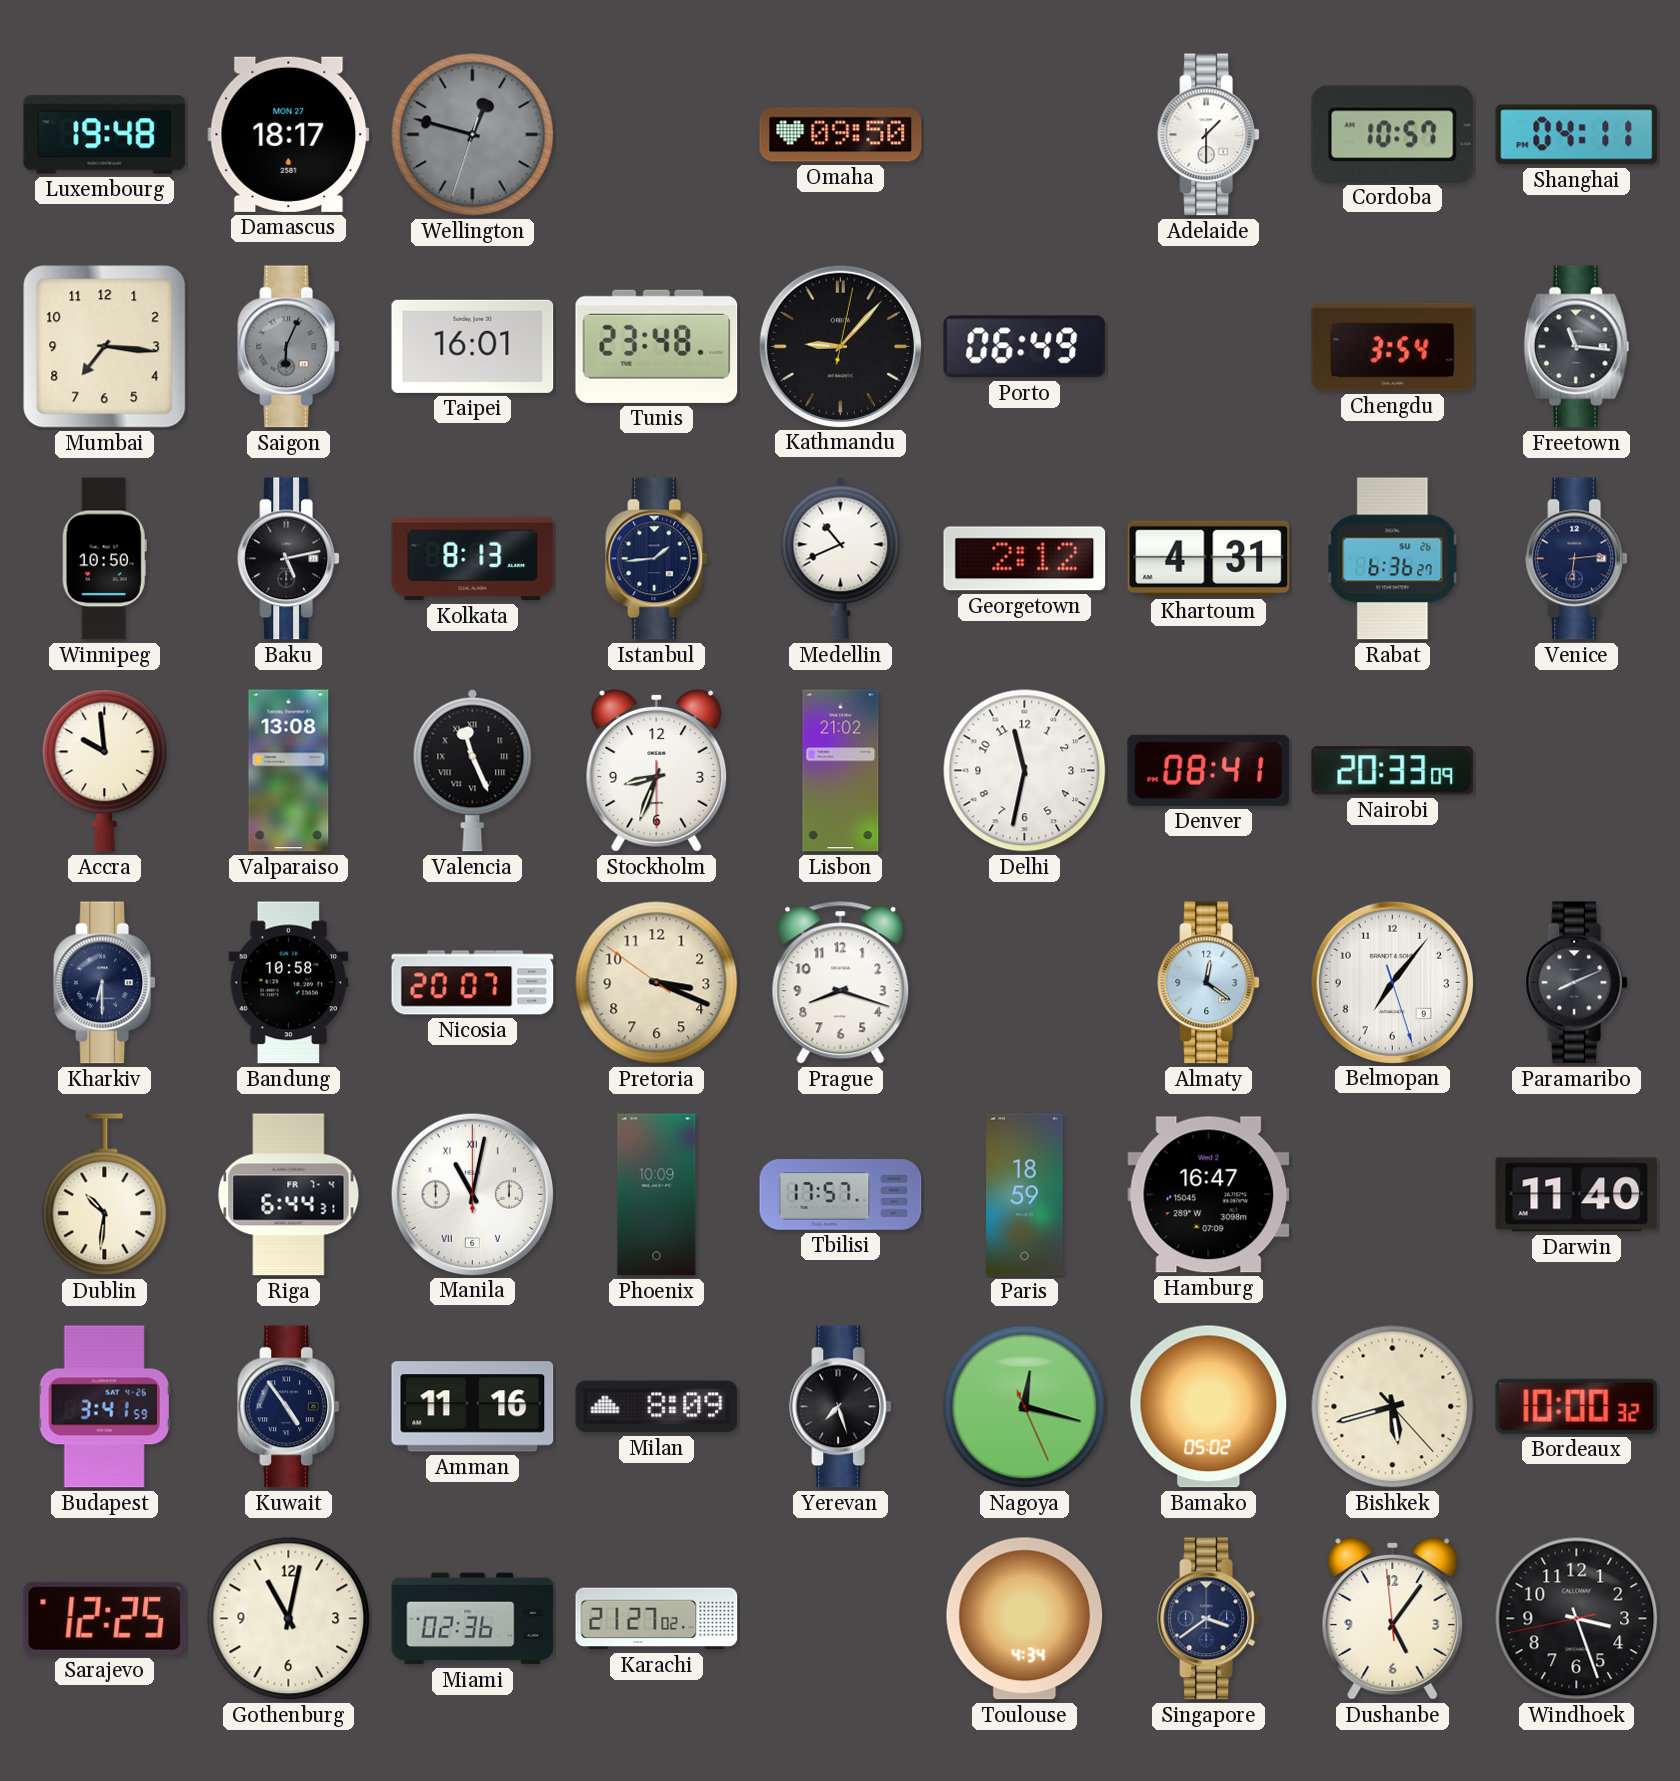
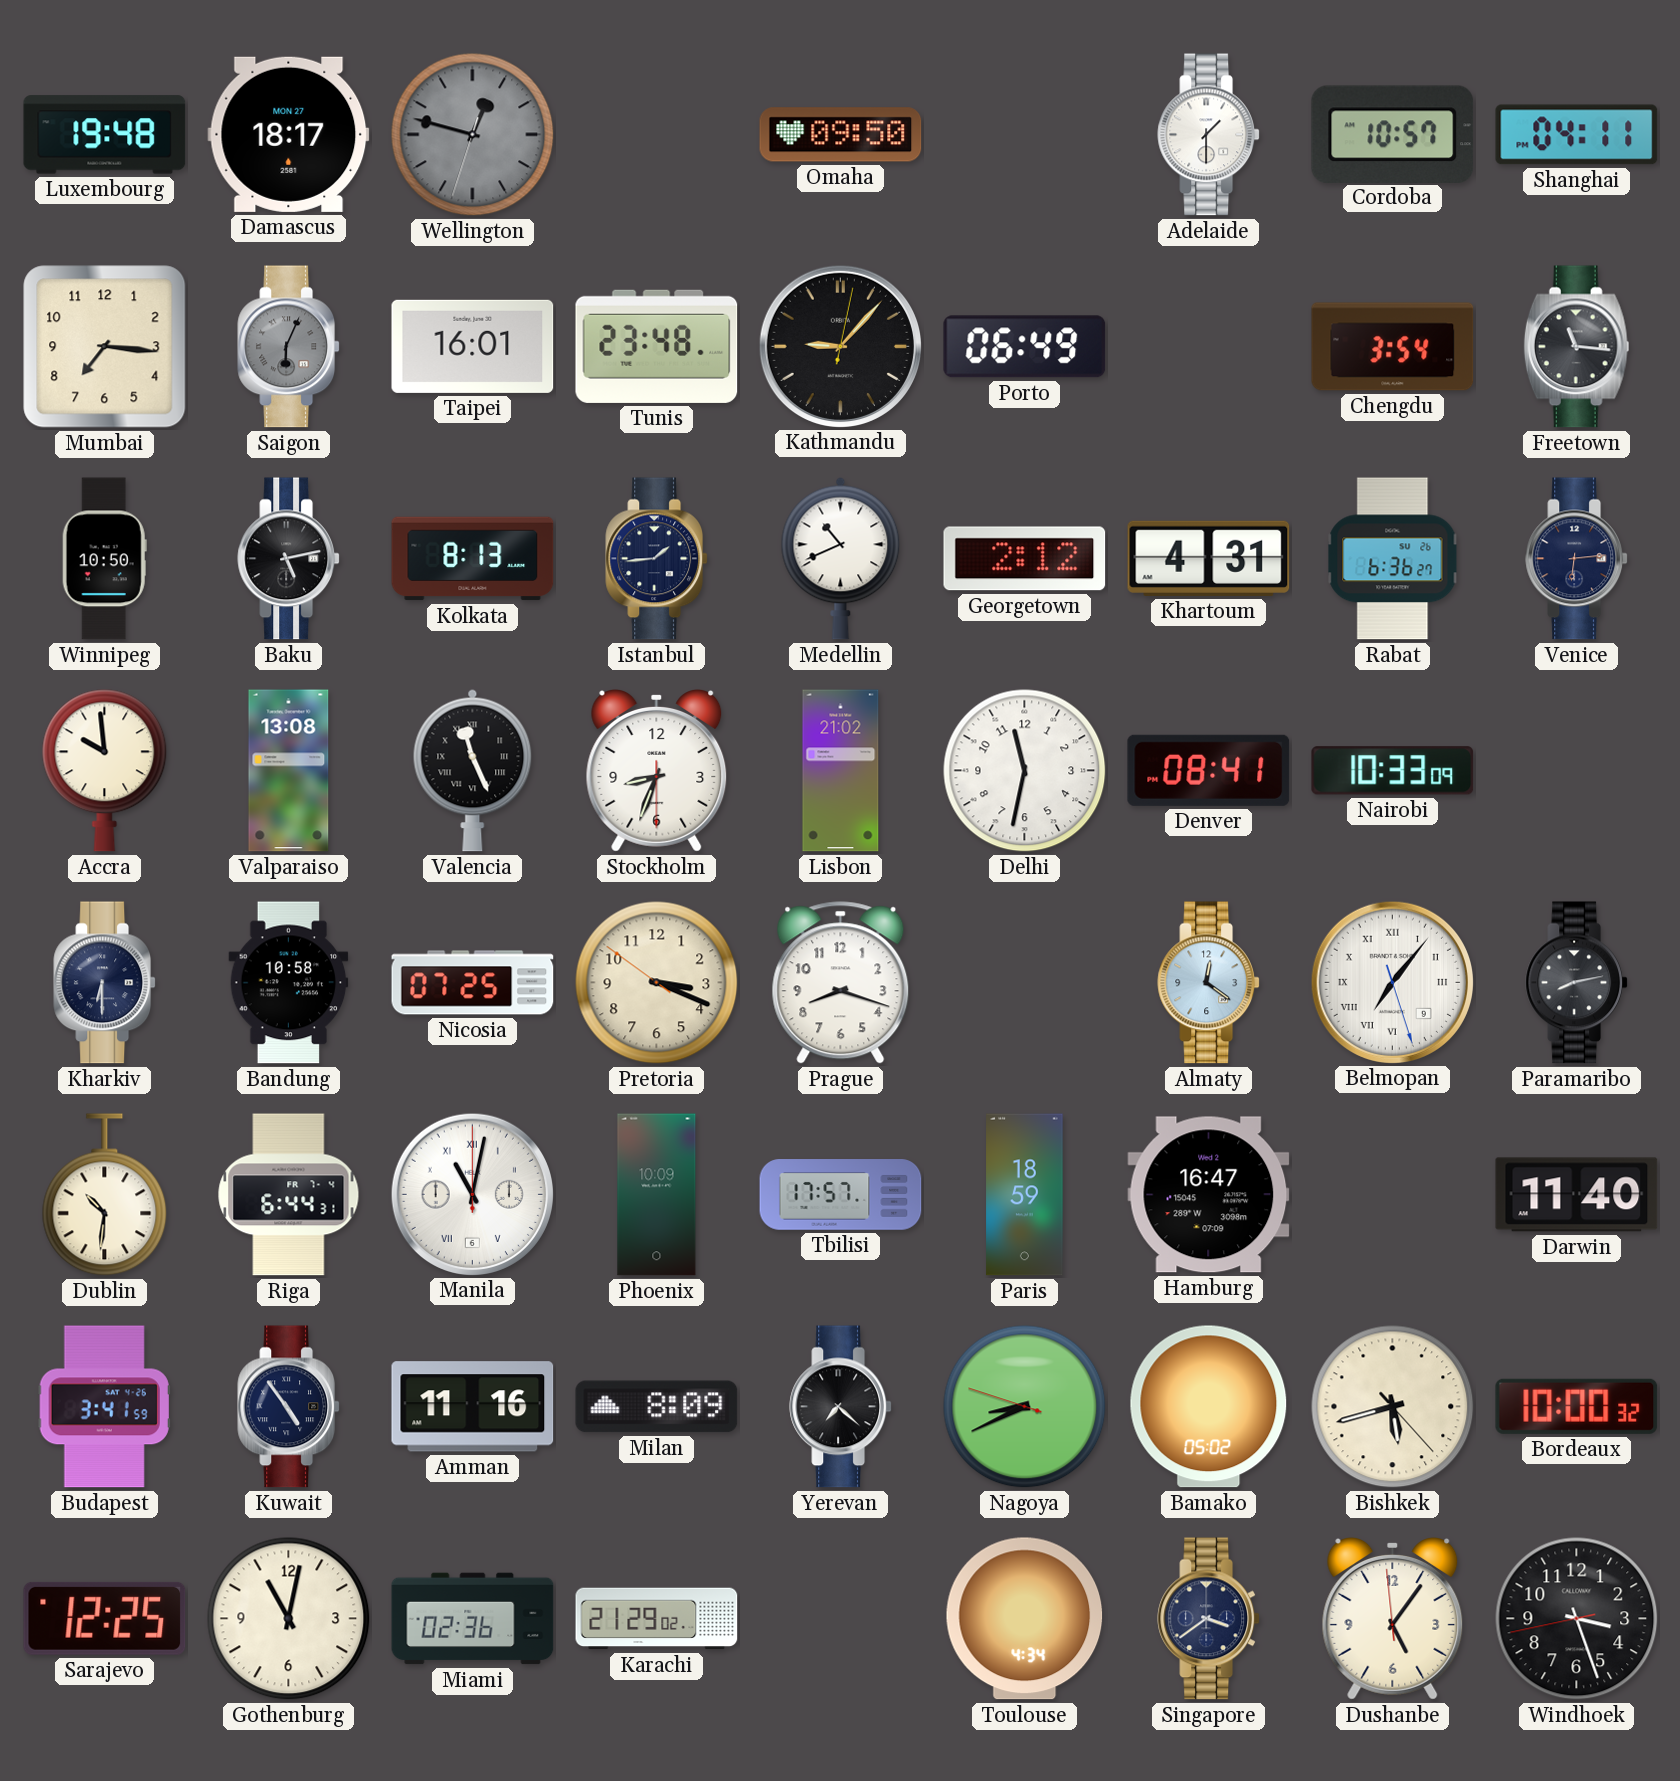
Nairobi: 20:33 -> 10:33
Nicosia: 20:07 -> 07:25
Belmopan numerals: Arabic -> Roman
Paramaribo: 8:11 -> 8:13
Yerevan: 7:27 -> 7:22
Nagoya: 12:17 -> 8:40
Karachi: 21:27 -> 21:29
